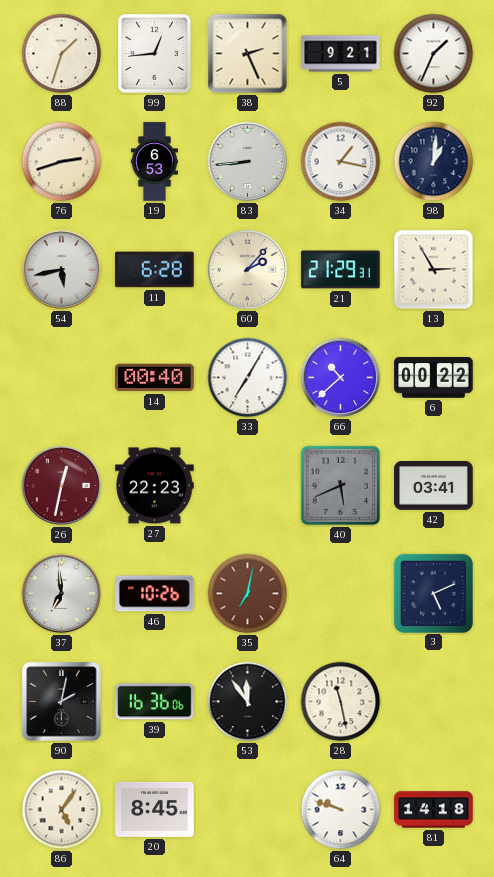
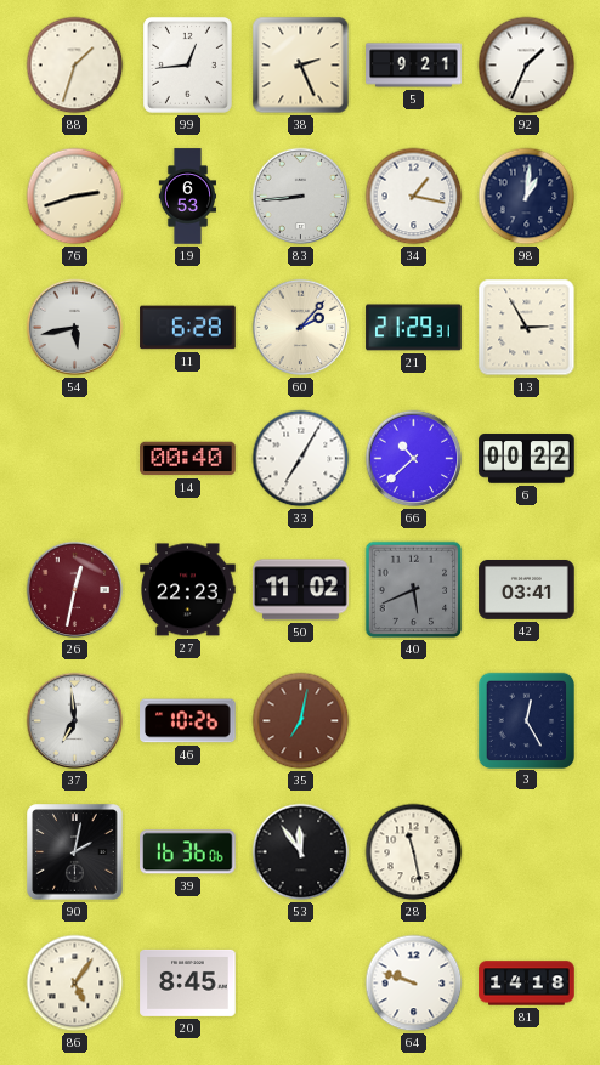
50: none -> 11:02
3: 5:11 -> 12:25
